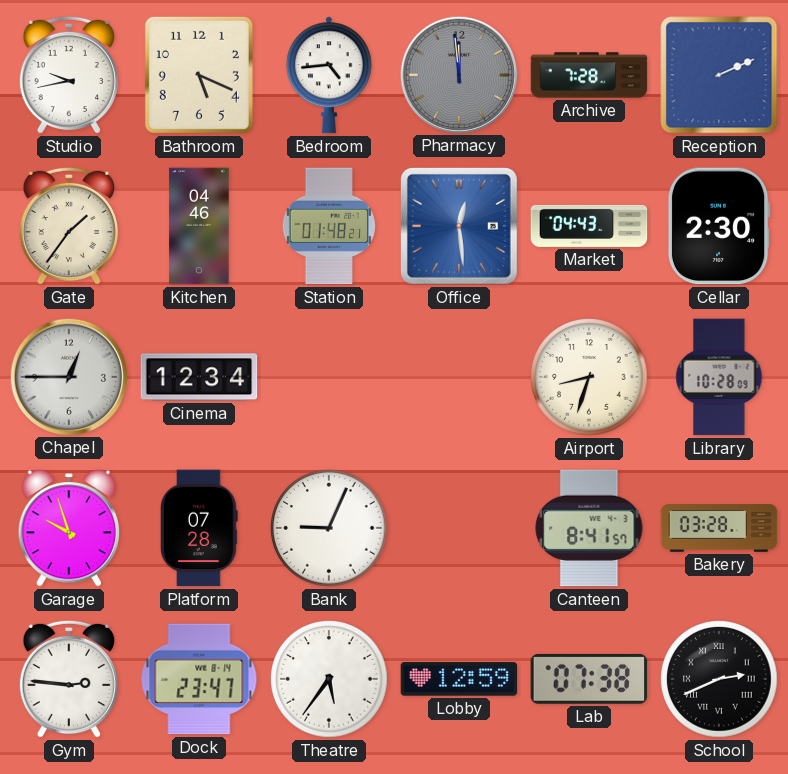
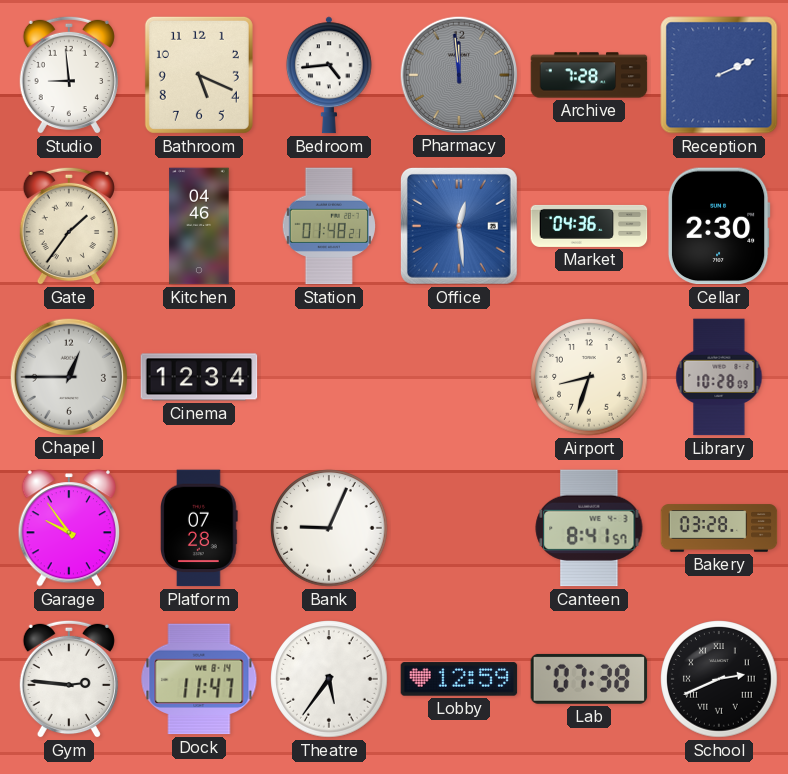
Studio: 9:43 -> 8:59
Market: 04:43 -> 04:36
Garage: 9:57 -> 9:54
Dock: 23:47 -> 11:47
